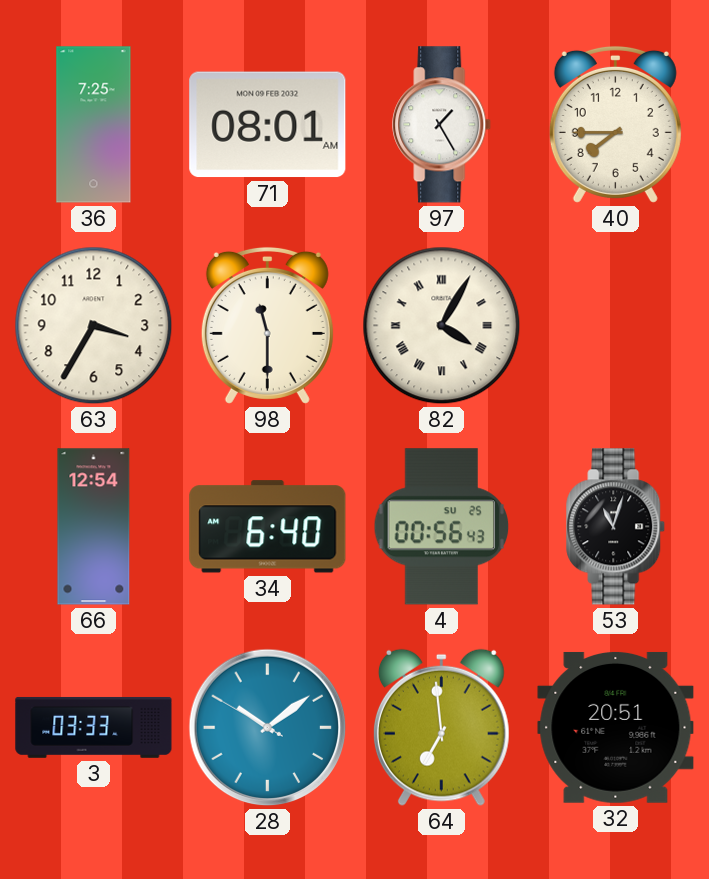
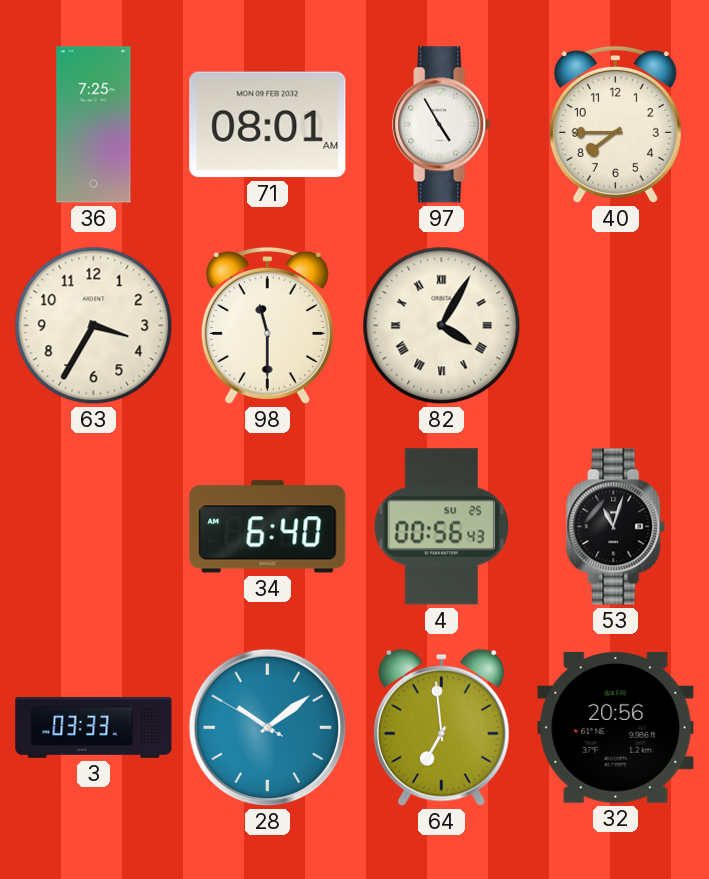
97: 1:25 -> 4:55
66: 12:54 -> none
32: 20:51 -> 20:56
